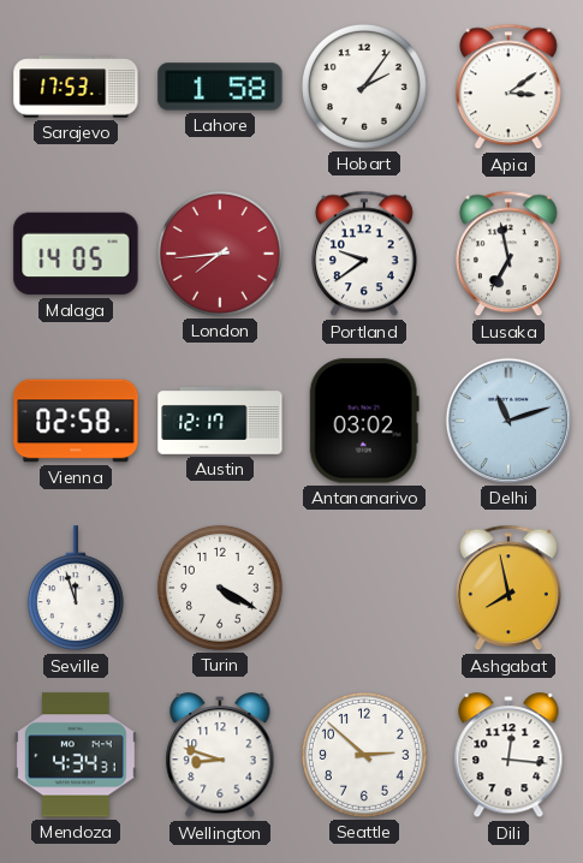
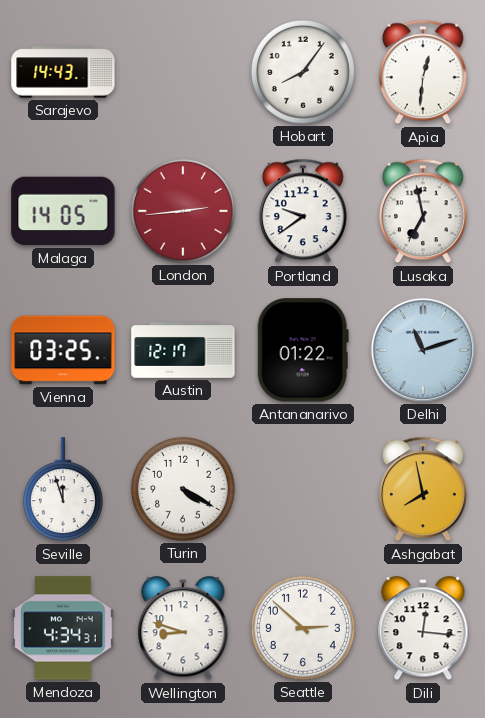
Sarajevo: 17:53 -> 14:43
Lahore: 1:58 -> none
Hobart: 2:06 -> 8:06
Apia: 3:09 -> 12:31
London: 7:44 -> 2:44
Vienna: 02:58 -> 03:25
Antananarivo: 03:02 -> 01:22
